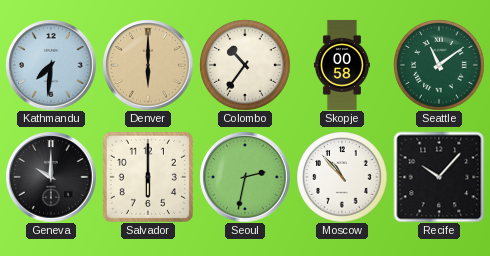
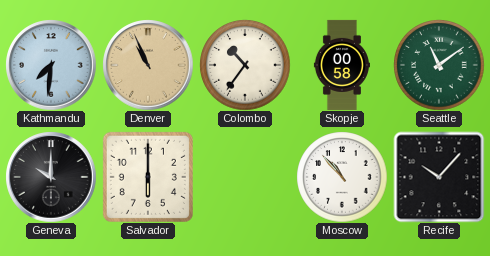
Denver: 6:00 -> 10:56
Seoul: 2:32 -> none
